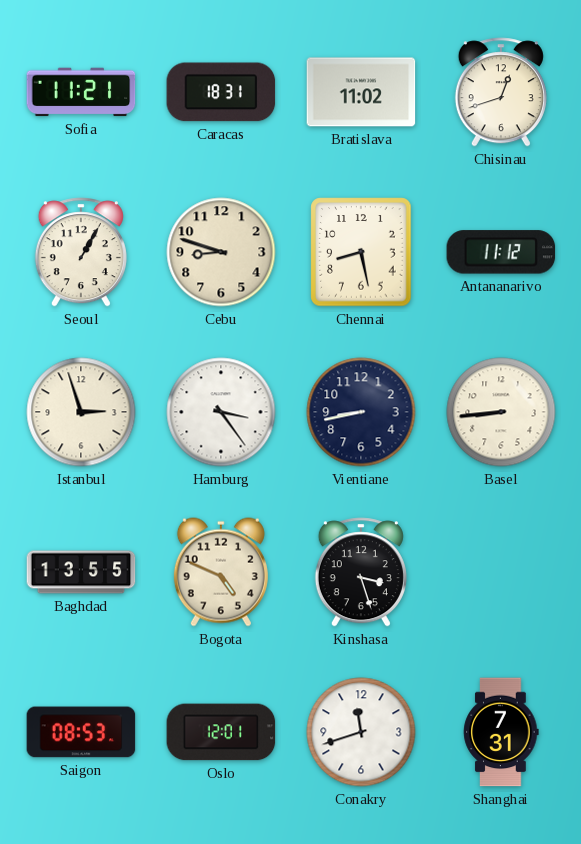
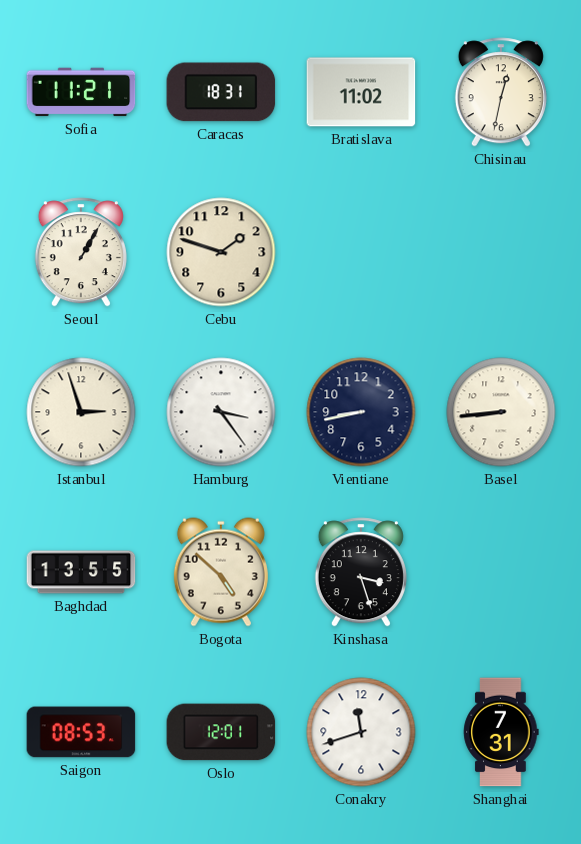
Chisinau: 12:42 -> 12:32
Cebu: 8:48 -> 1:48
Chennai: 8:28 -> none
Antananarivo: 11:12 -> none
Bogota: 4:49 -> 4:52
